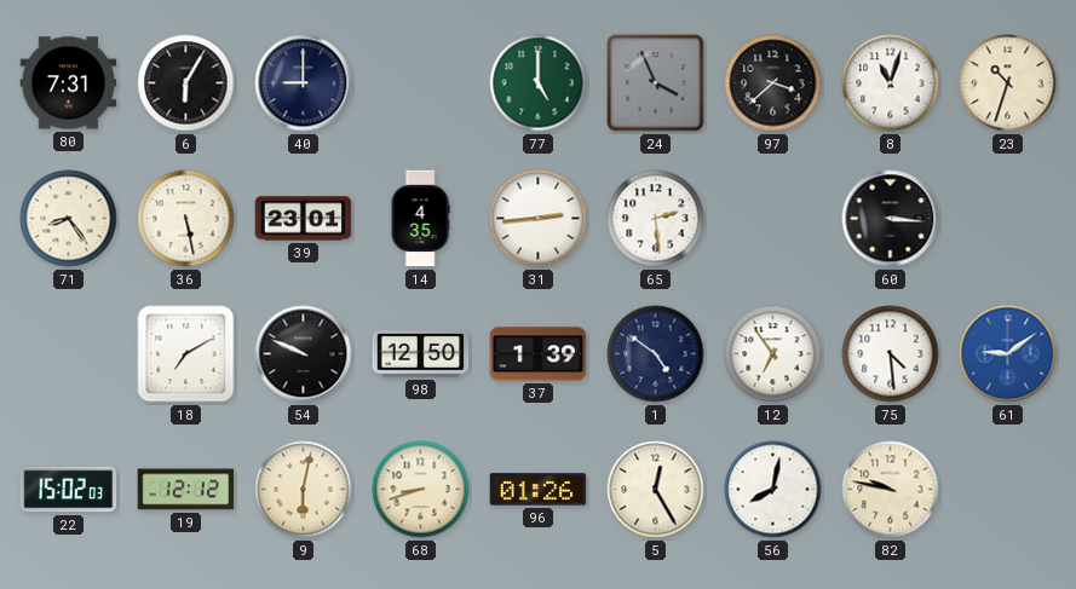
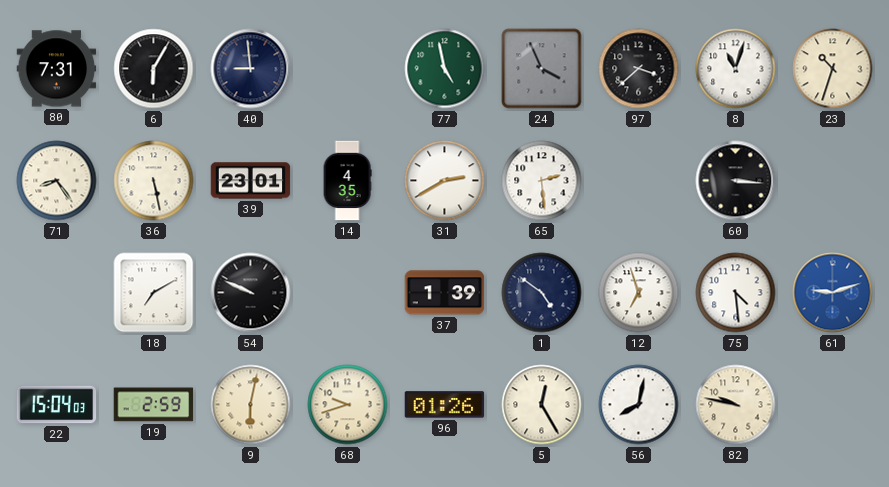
40: 9:00 -> 8:59
77: 5:00 -> 4:58
31: 2:44 -> 2:40
98: 12:50 -> none
12: 6:54 -> 6:57
61: 9:09 -> 9:12
22: 15:02 -> 15:04
19: 12:12 -> 2:59
68: 8:42 -> 9:42
